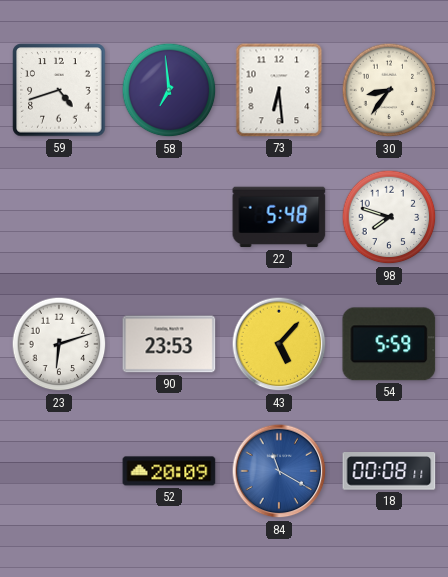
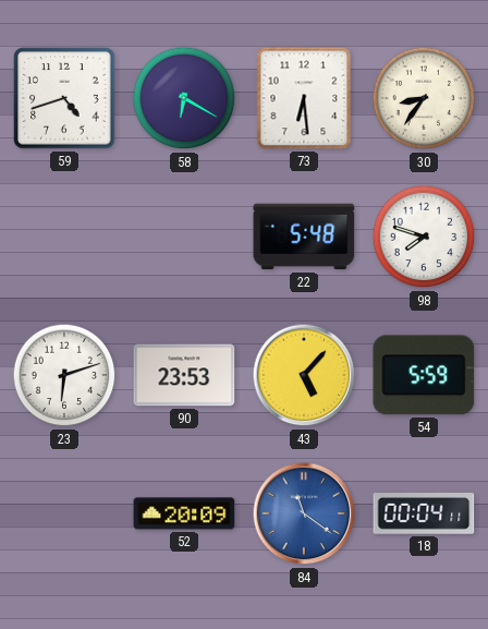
58: 6:59 -> 6:20
84: 11:20 -> 11:21
18: 00:08 -> 00:04
